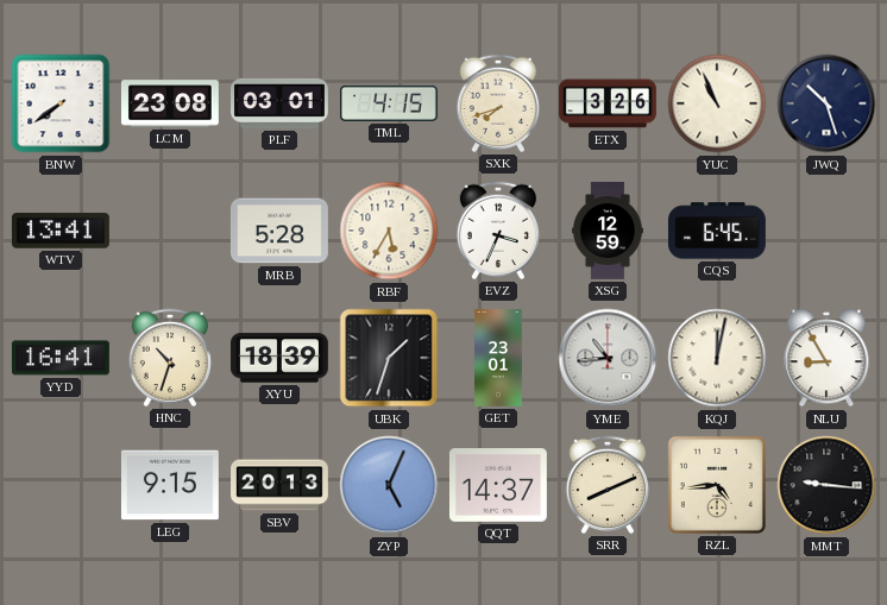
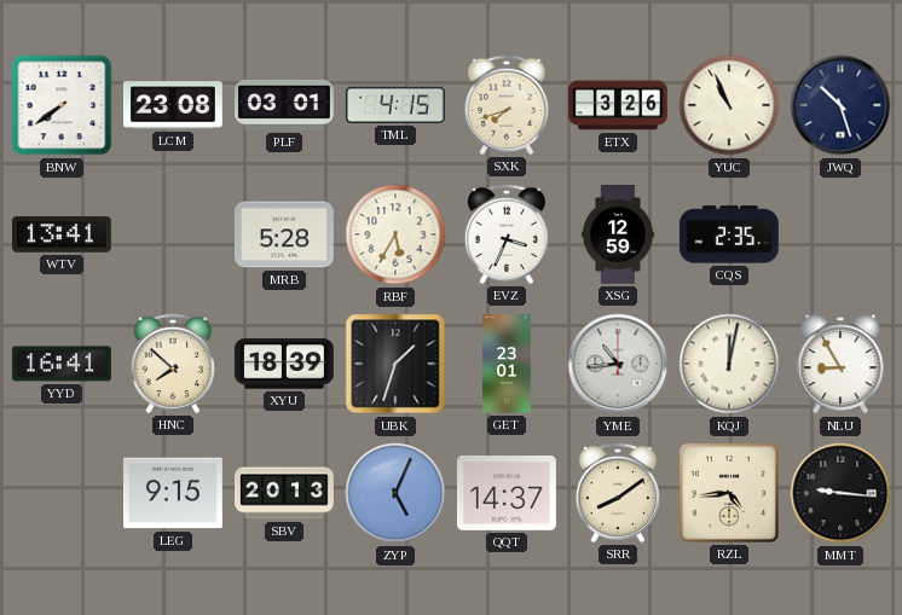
CQS: 6:45 -> 2:35
HNC: 10:33 -> 7:52
SRR: 8:11 -> 8:09
